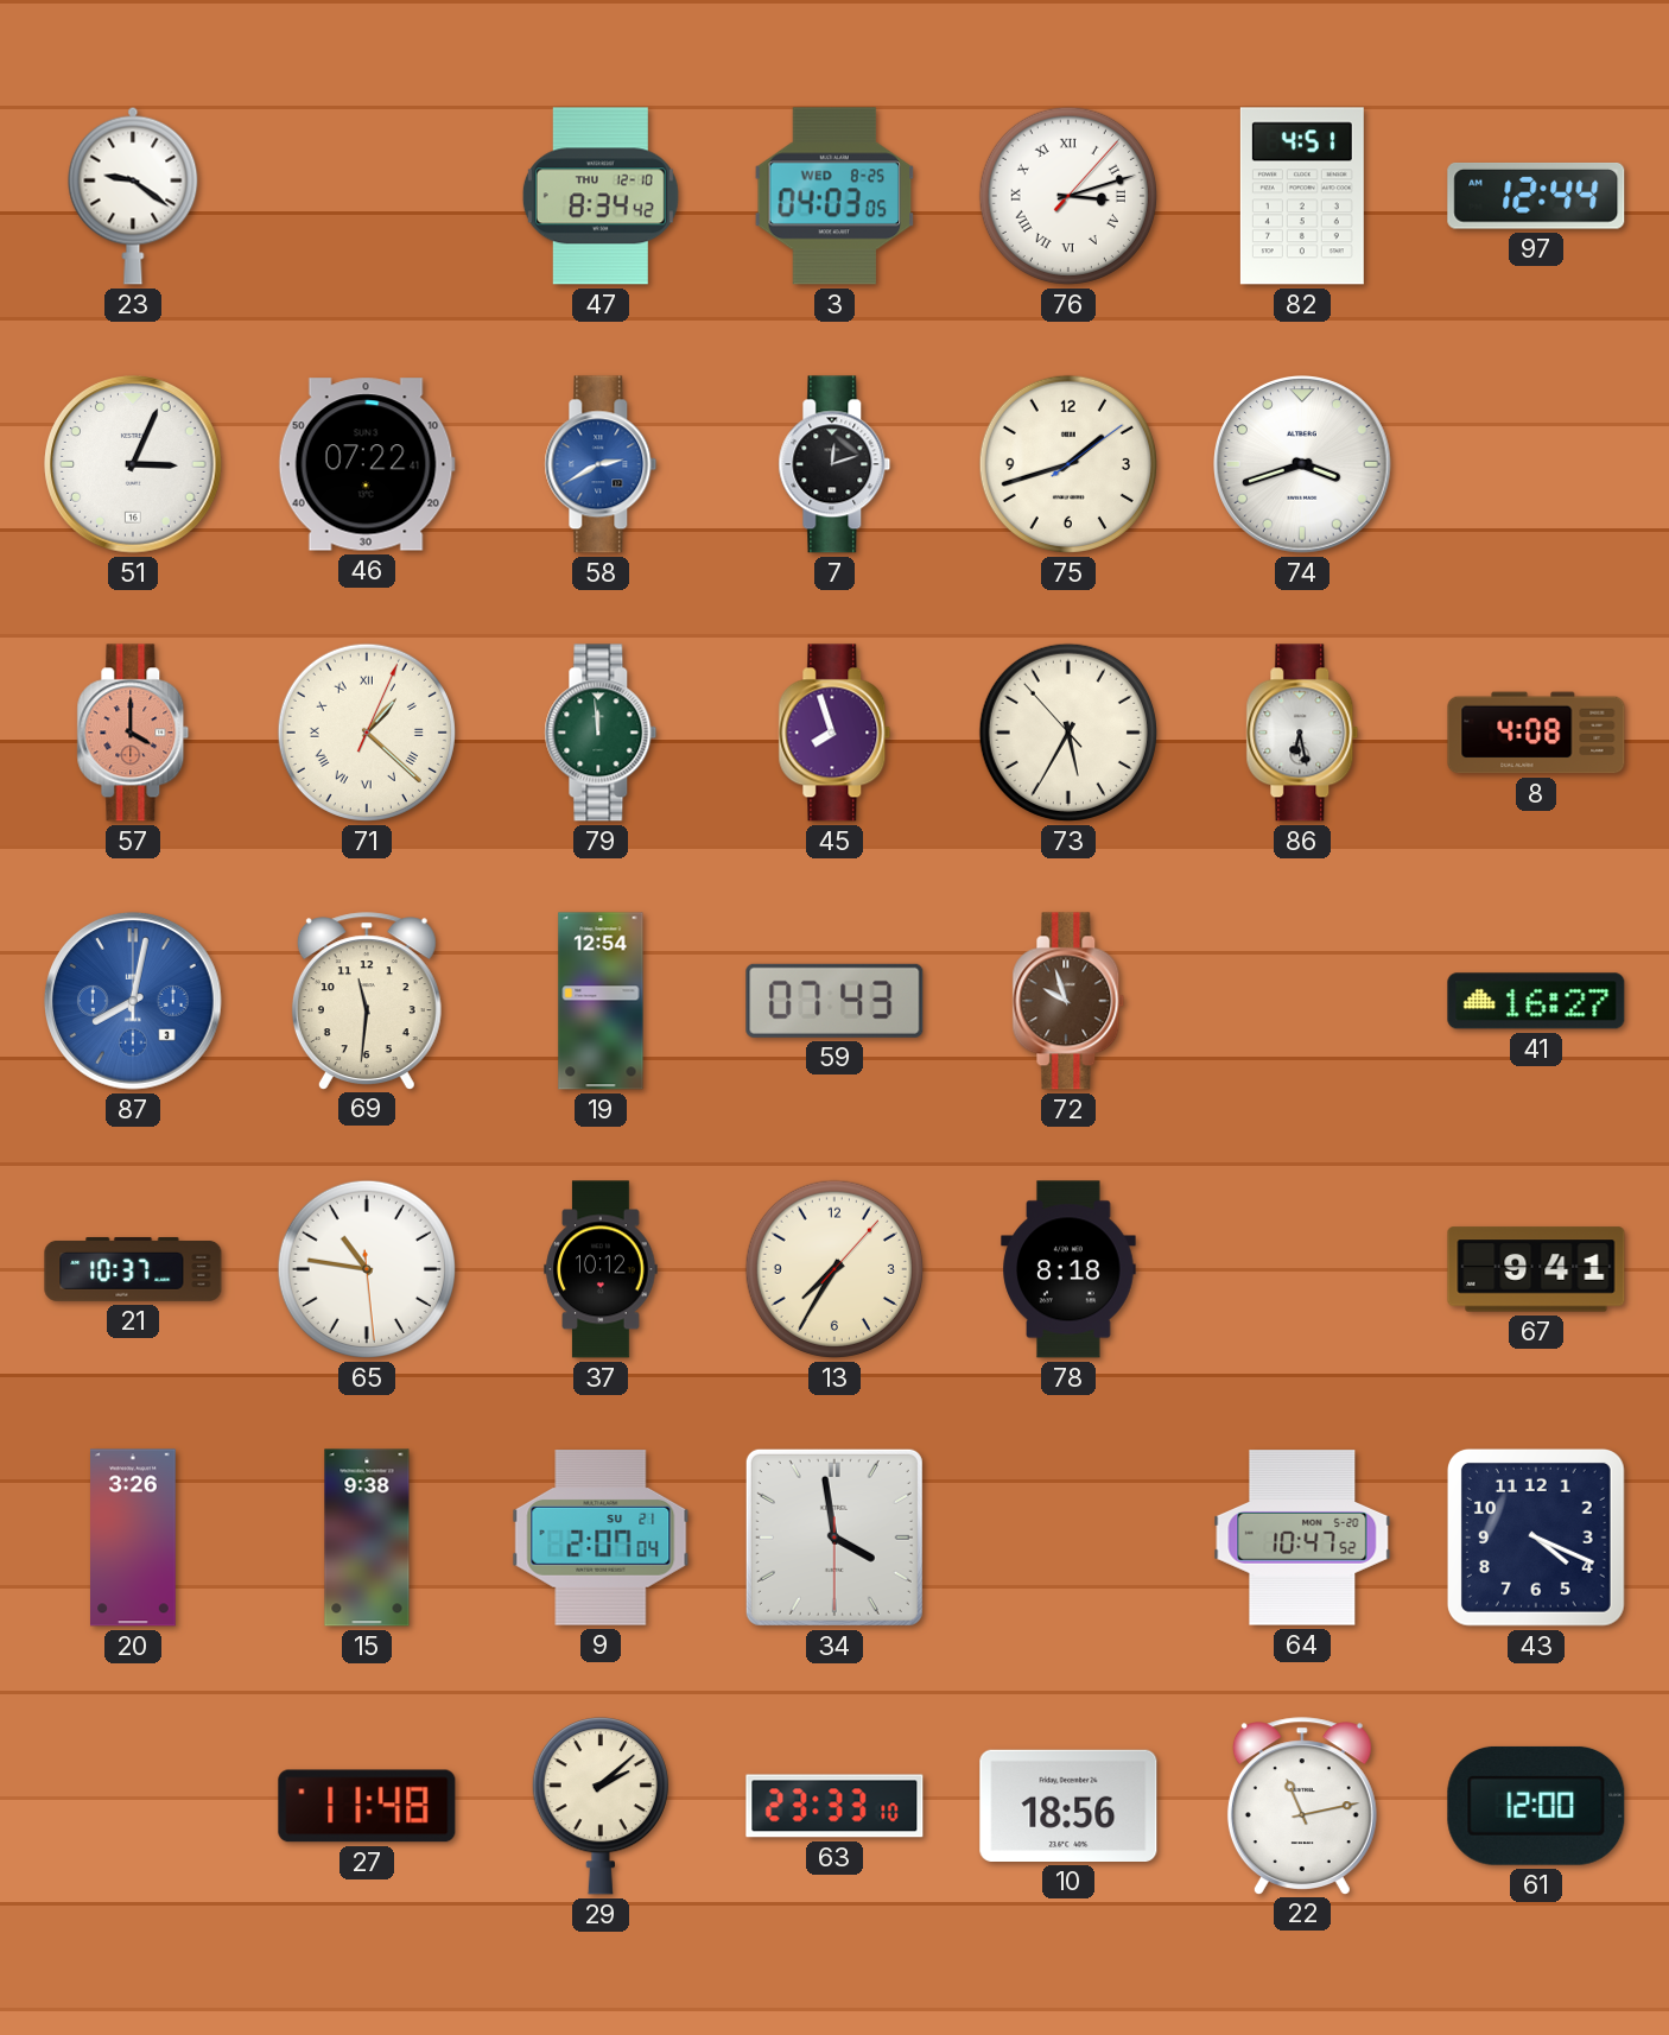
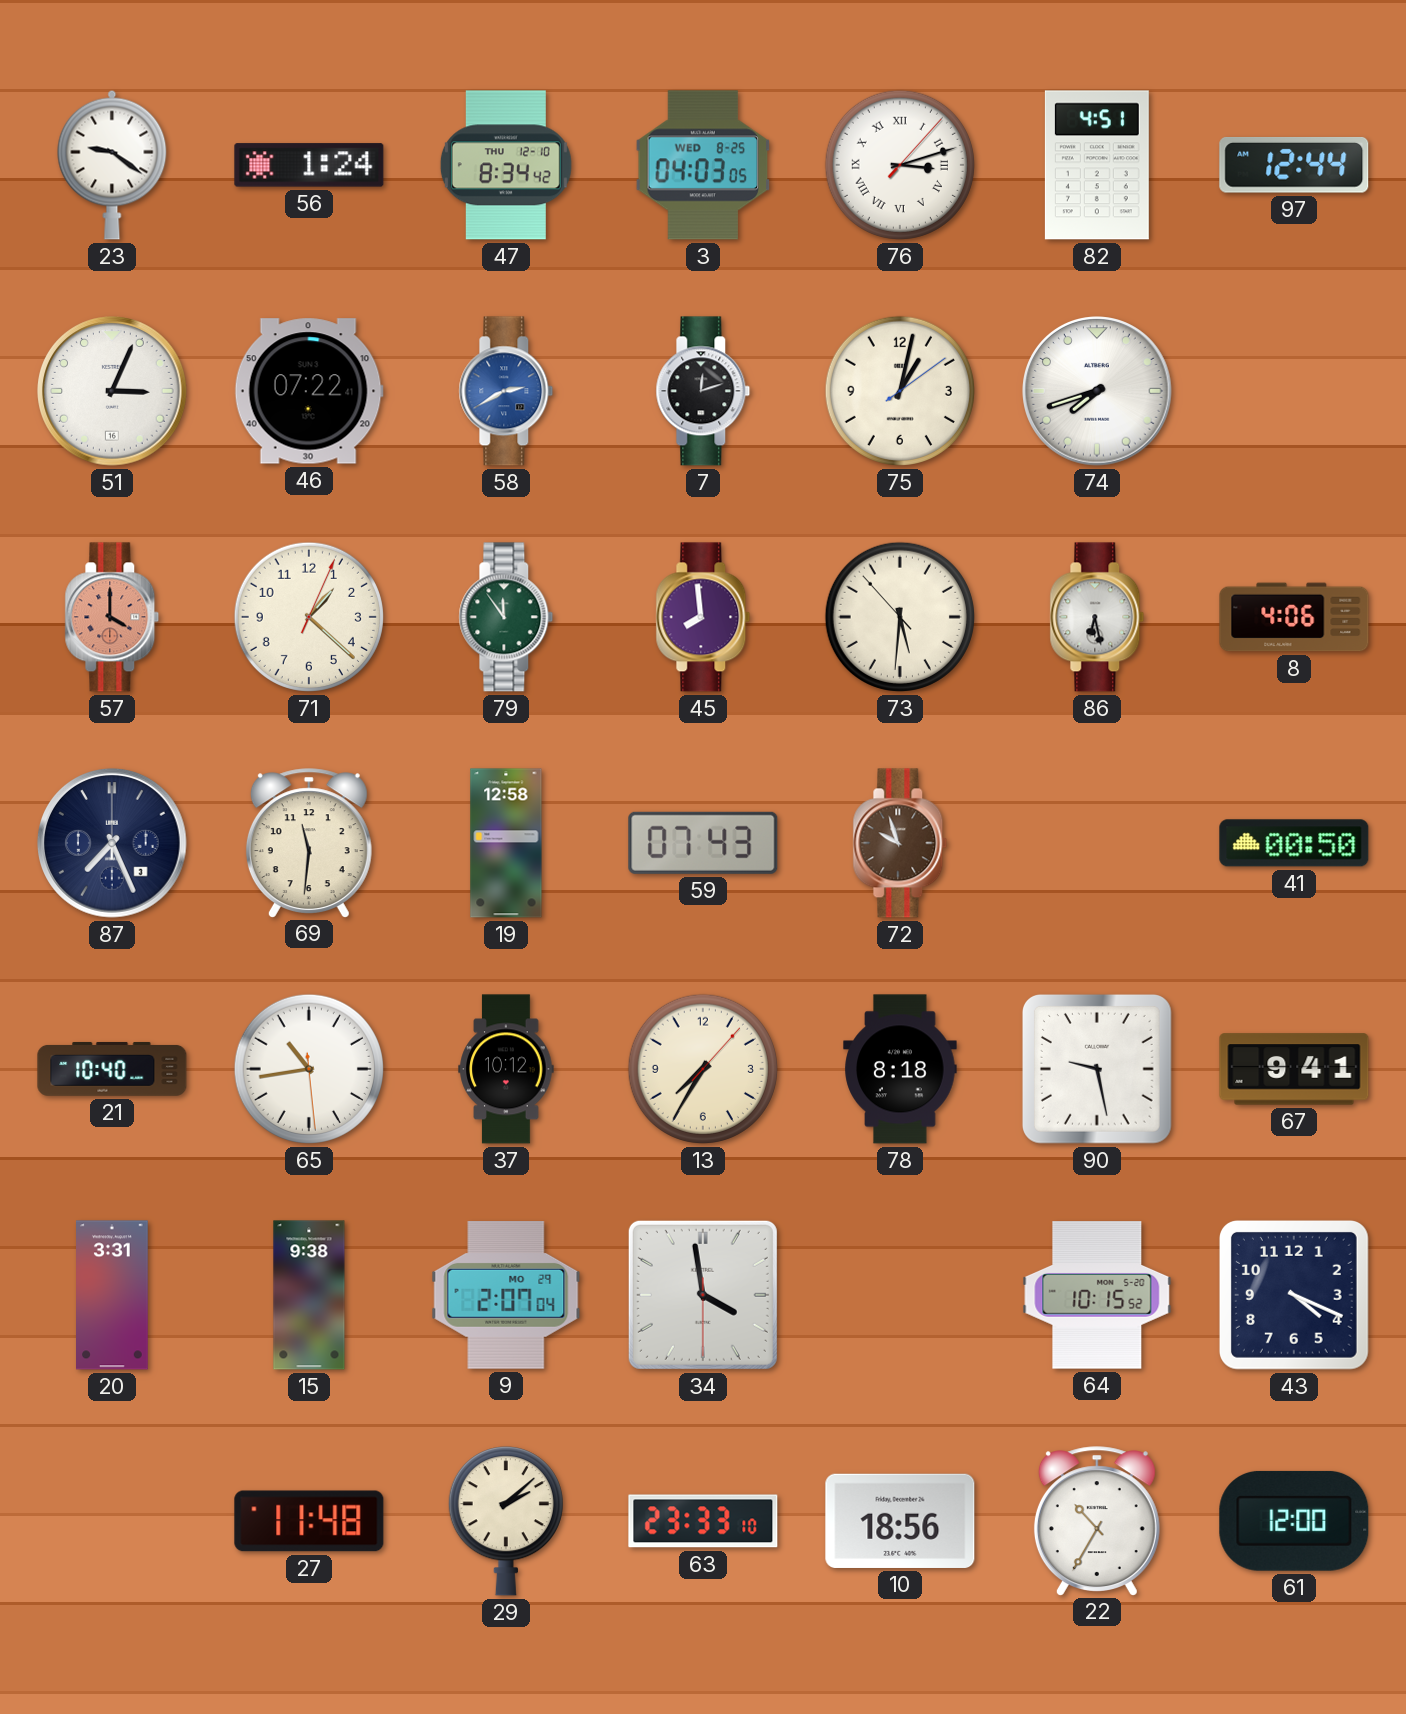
56: none -> 1:24
75: 1:42 -> 1:02
74: 3:42 -> 7:42
71 numerals: Roman -> Arabic
79: 11:59 -> 11:54
45: 7:57 -> 7:59
73: 5:34 -> 5:30
8: 4:08 -> 4:06
87: 8:02 -> 7:26
87 dial: blue -> navy
19: 12:54 -> 12:58
41: 16:27 -> 00:50
21: 10:37 -> 10:40
65: 10:46 -> 10:43
90: none -> 9:28
20: 3:26 -> 3:31
9 date: SU 21 -> MO 29
64: 10:47 -> 10:15
22: 11:13 -> 10:35
